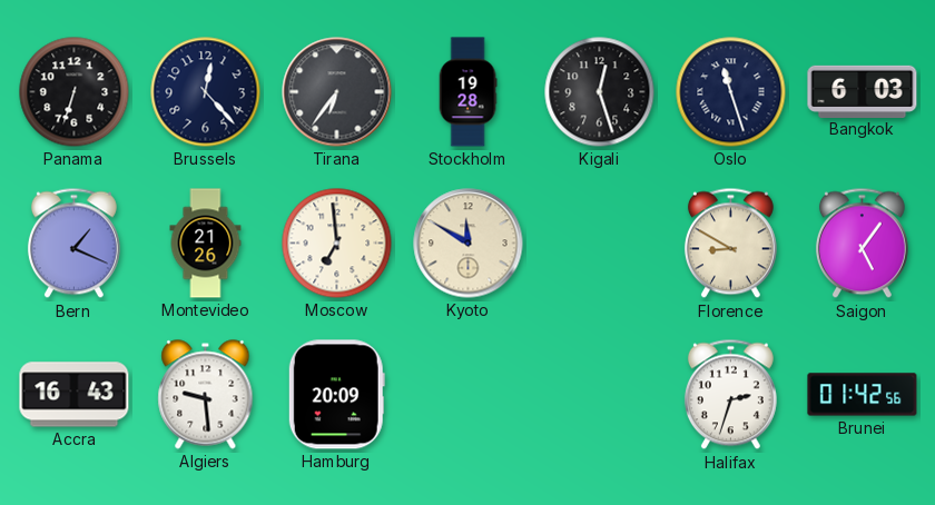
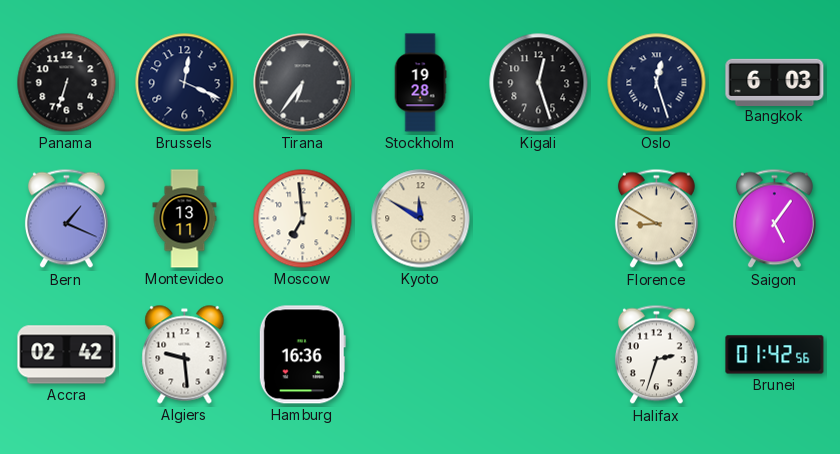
Brussels: 12:23 -> 12:19
Oslo: 11:27 -> 12:27
Montevideo: 21:26 -> 13:11
Accra: 16:43 -> 02:42
Hamburg: 20:09 -> 16:36
